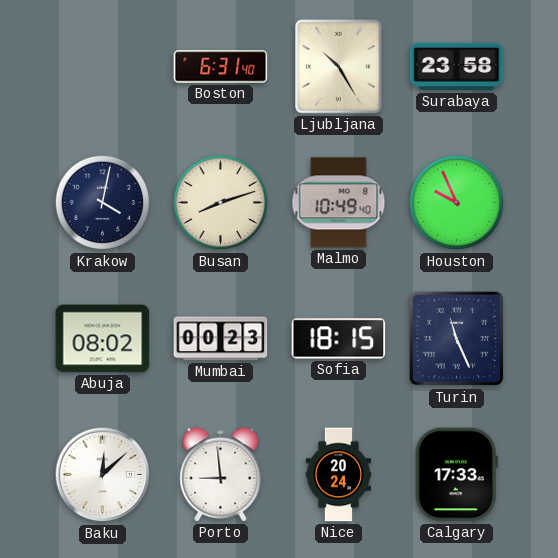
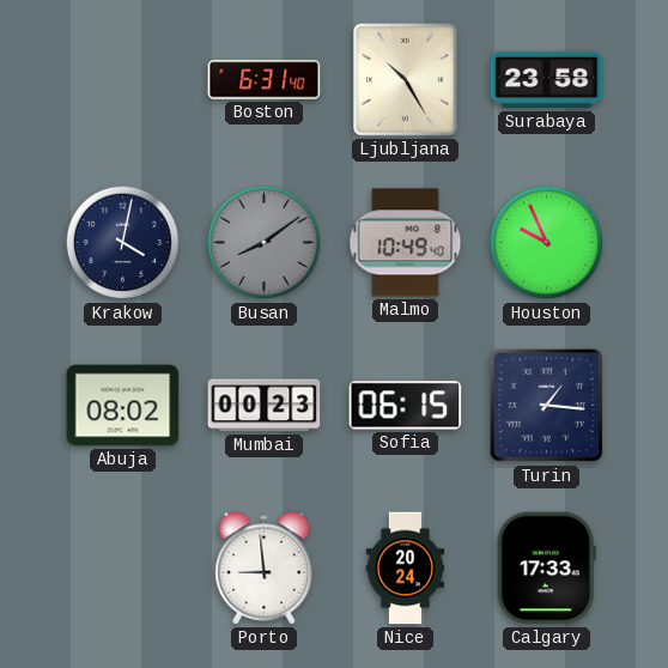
Busan: 8:12 -> 8:09
Busan dial: cream -> grey
Sofia: 18:15 -> 06:15
Turin: 11:26 -> 1:16
Baku: 12:08 -> none
